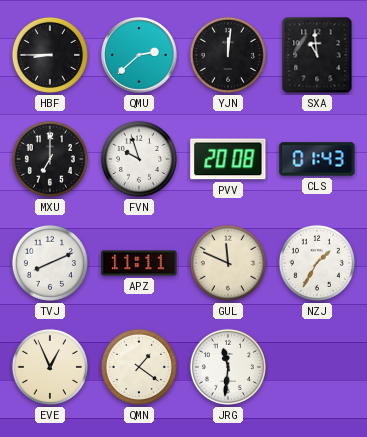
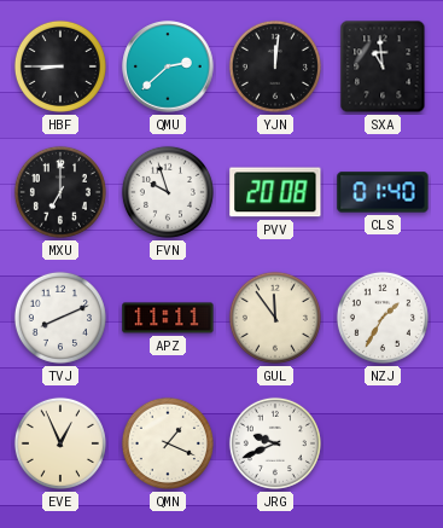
CLS: 01:43 -> 01:40
GUL: 11:49 -> 11:54
QMN: 1:21 -> 1:19
JRG: 11:31 -> 9:41
